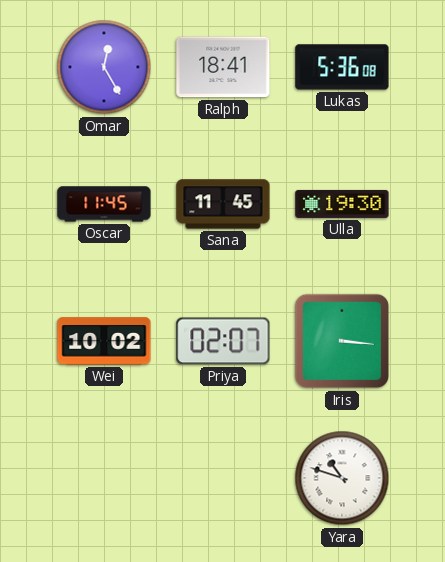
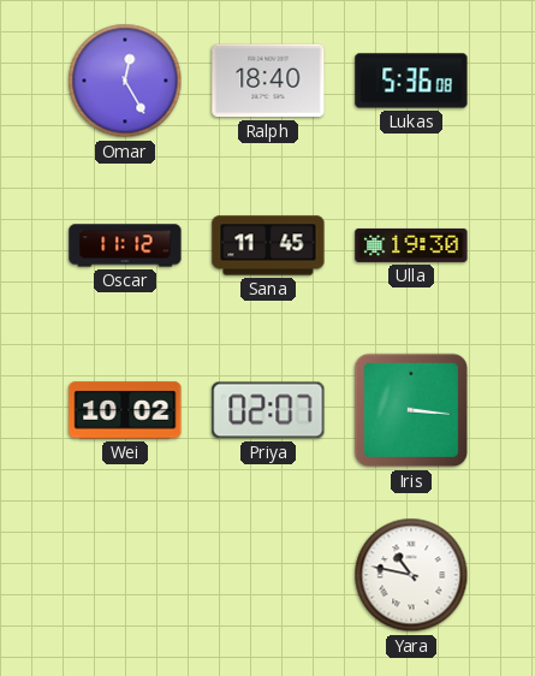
Ralph: 18:41 -> 18:40
Oscar: 11:45 -> 11:12
Yara: 10:48 -> 10:47
